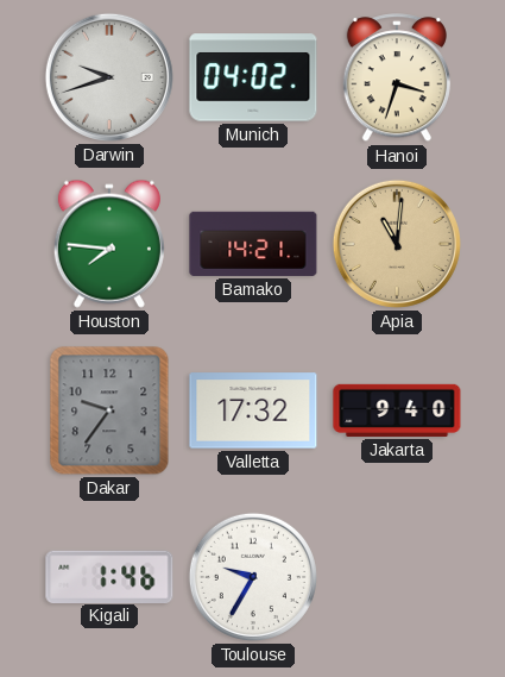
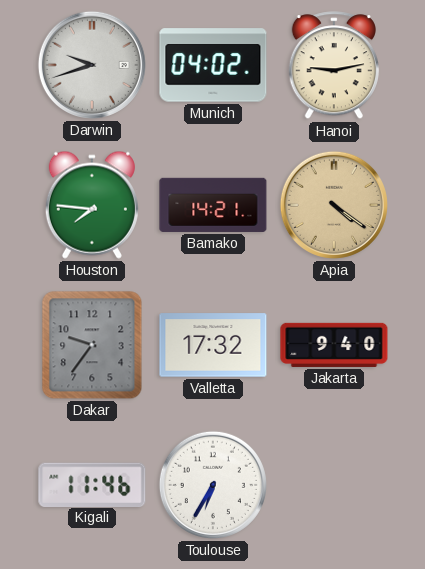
Hanoi: 3:33 -> 9:13
Apia: 11:01 -> 4:21
Kigali: 1:46 -> 11:46
Toulouse: 9:35 -> 6:35
